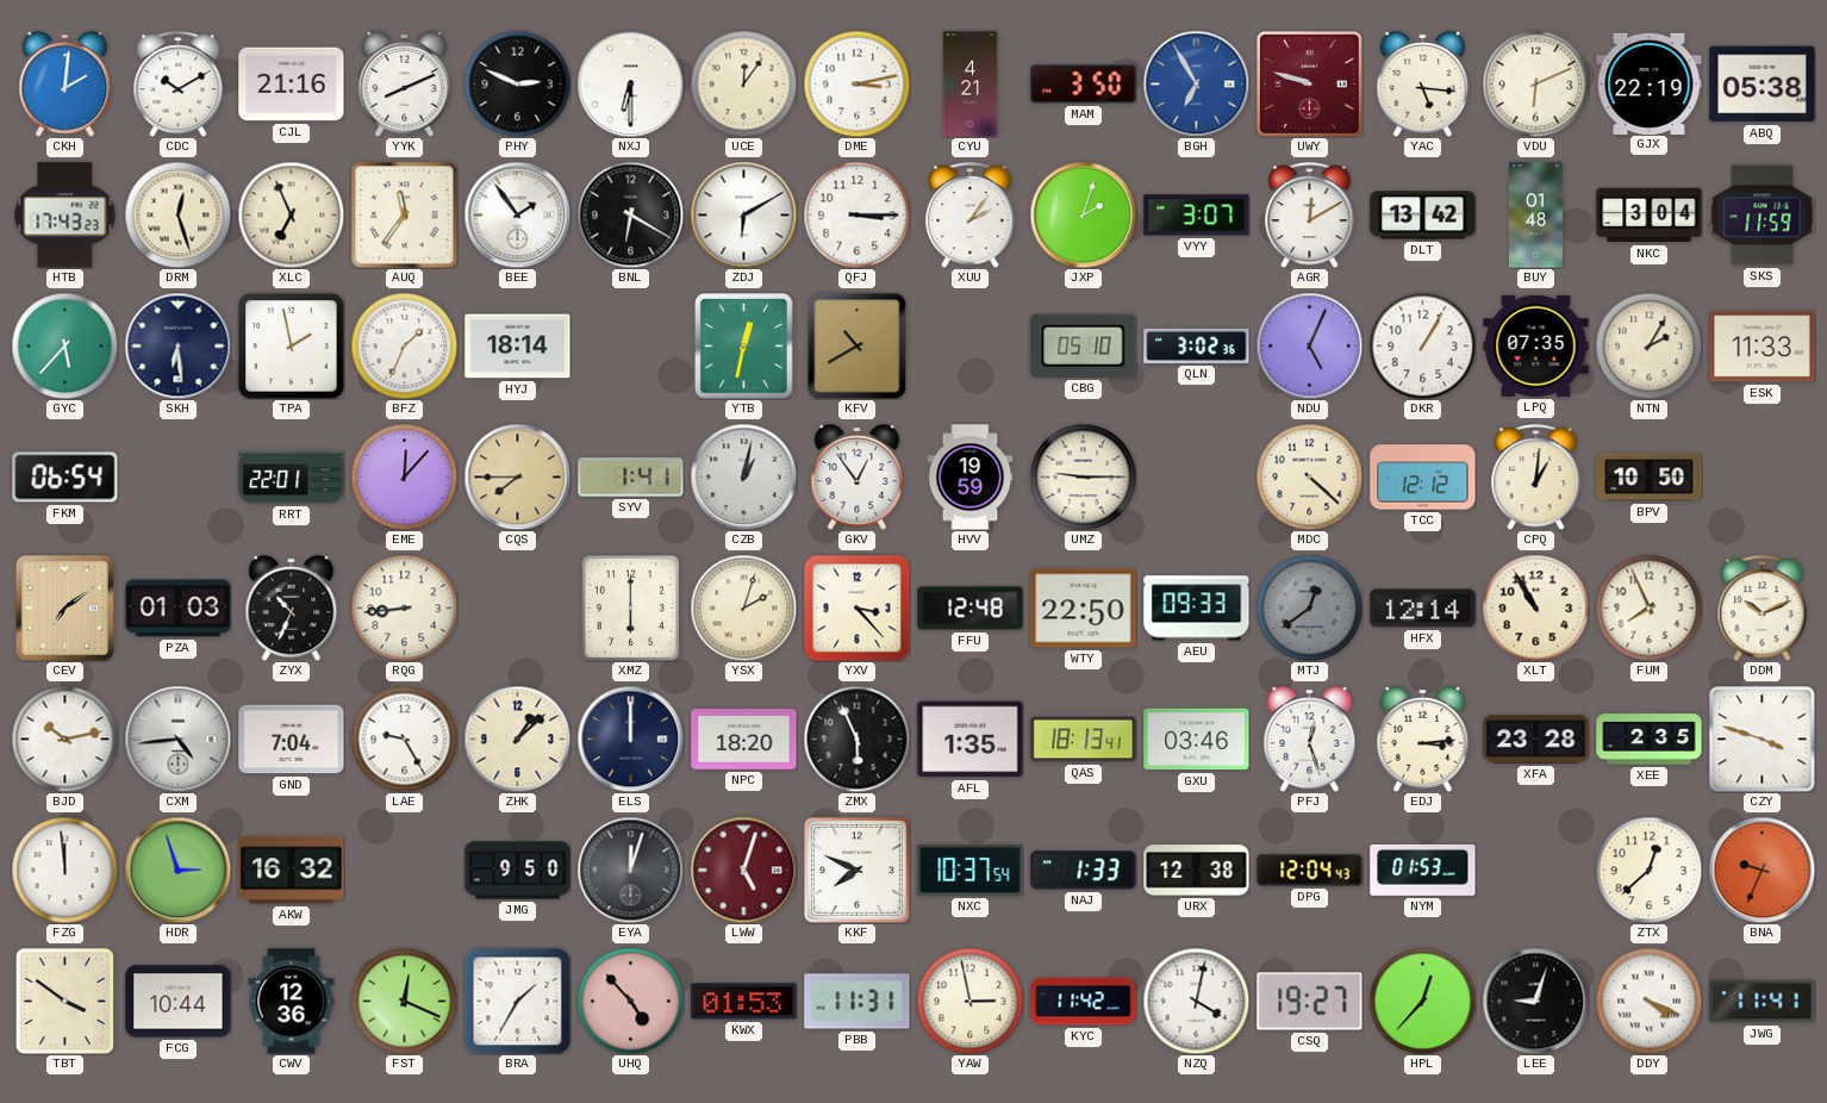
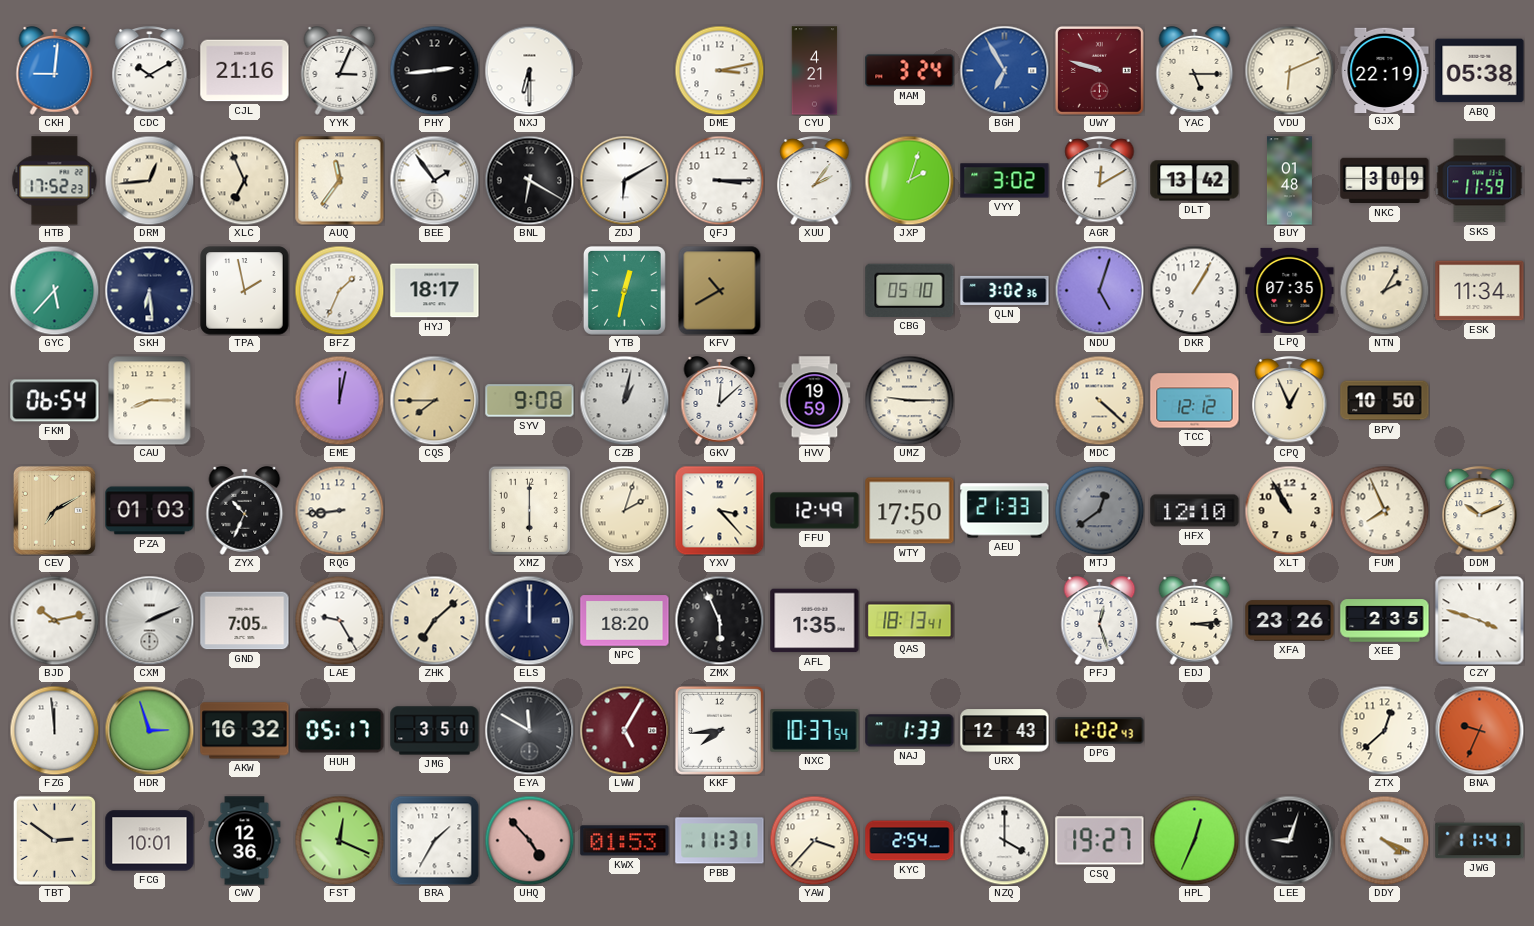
CKH: 2:01 -> 9:01
YYK: 8:11 -> 3:04
PHY: 2:49 -> 2:44
UCE: 12:06 -> none
MAM: 3:50 -> 3:24
YAC: 5:16 -> 5:15
HTB: 17:43 -> 17:52
DRM: 12:27 -> 12:44
VYY: 3:07 -> 3:02
NKC: 3:04 -> 3:09
HYJ: 18:14 -> 18:17
NDU: 5:04 -> 5:03
ESK: 11:33 -> 11:34
CAU: none -> 8:15
RRT: 22:01 -> none
EME: 12:07 -> 12:02
SYV: 1:41 -> 9:08
GKV: 12:54 -> 12:08
CPQ: 1:01 -> 12:56
CEV: 7:09 -> 7:10
FFU: 12:48 -> 12:49
WTY: 22:50 -> 17:50
AEU: 09:33 -> 21:33
HFX: 12:14 -> 12:10
CXM: 4:44 -> 2:11
GND: 7:04 -> 7:05
ZHK: 1:08 -> 7:08
GXU: 03:46 -> none
XFA: 23:28 -> 23:26
HUH: none -> 05:17
JMG: 9:50 -> 3:50
EYA: 12:03 -> 11:50
LWW: 5:03 -> 5:05
KKF: 7:49 -> 7:44
URX: 12:38 -> 12:43
DPG: 12:04 -> 12:02
NYM: 01:53 -> none
TBT: 3:51 -> 2:51
FCG: 10:44 -> 10:01
YAW: 2:58 -> 3:37
KYC: 11:42 -> 2:54
NZQ: 4:02 -> 4:00
HPL: 12:37 -> 12:34
